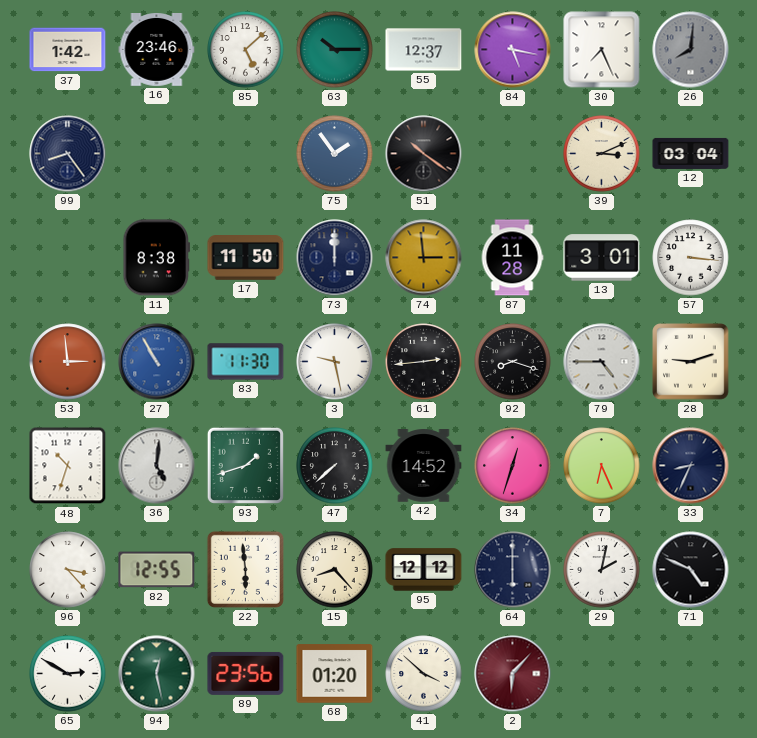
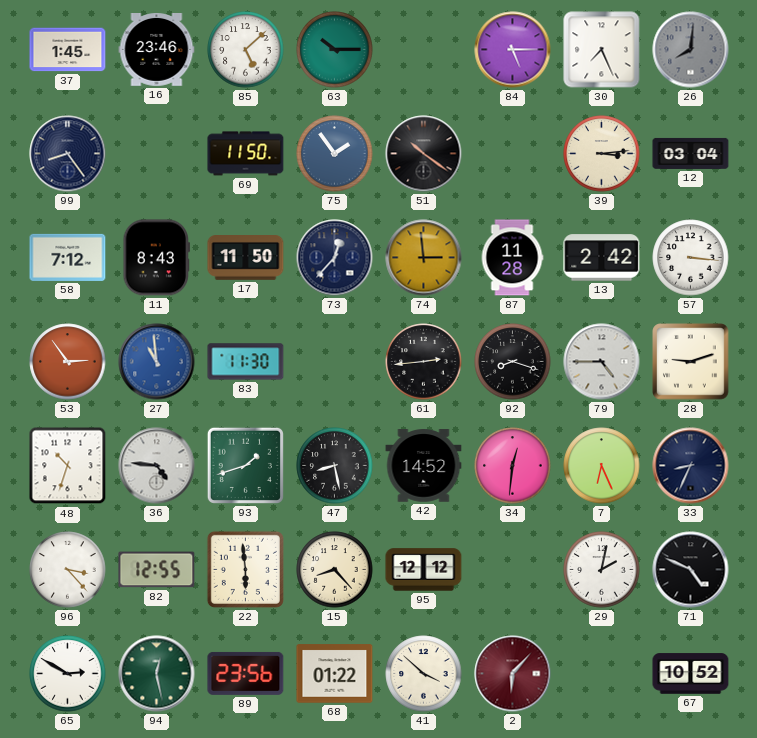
37: 1:42 -> 1:45
55: 12:37 -> none
84: 5:17 -> 5:15
69: none -> 11:50
39: 3:11 -> 3:14
58: none -> 7:12
11: 8:38 -> 8:43
73: 12:00 -> 12:37
13: 3:01 -> 2:42
53: 2:59 -> 2:54
27: 10:55 -> 10:59
3: 9:28 -> none
36: 5:01 -> 4:46
47: 7:38 -> 8:28
34: 12:33 -> 12:31
64: 6:00 -> none
68: 01:20 -> 01:22
67: none -> 10:52
